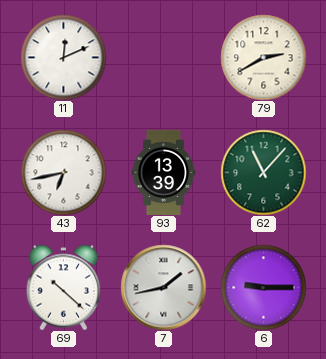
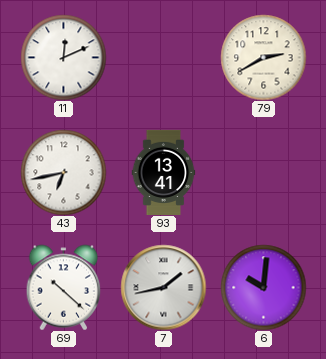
93: 13:39 -> 13:41
62: 11:07 -> none
6: 9:15 -> 10:01
